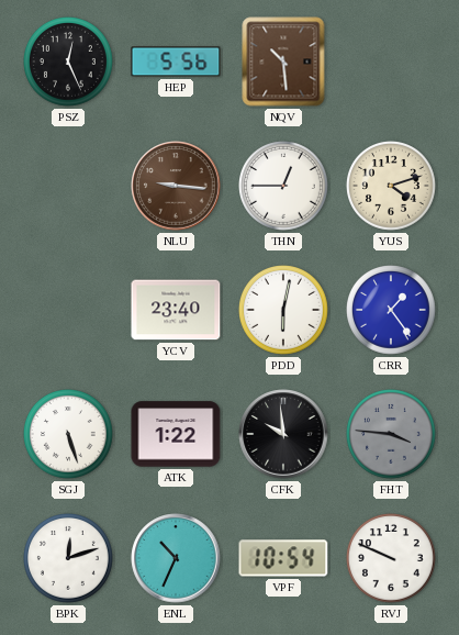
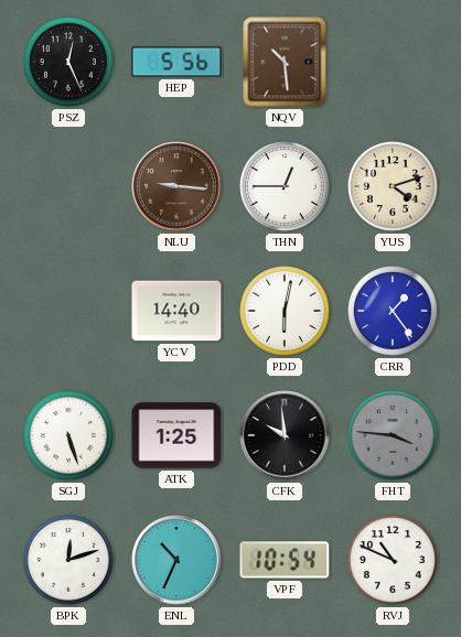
YCV: 23:40 -> 14:40
ATK: 1:22 -> 1:25
RVJ: 9:49 -> 10:49
